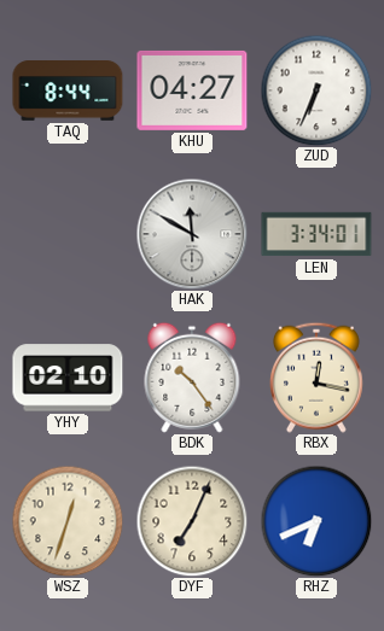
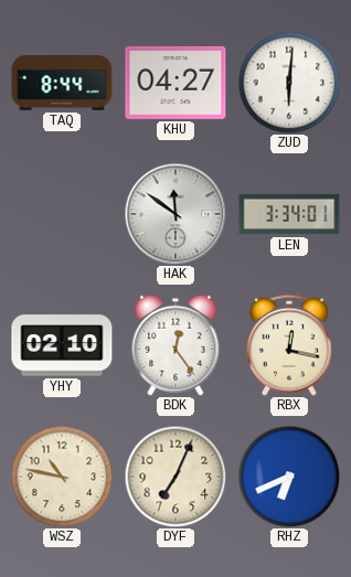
ZUD: 6:34 -> 6:01
HAK: 11:50 -> 11:51
BDK: 10:24 -> 12:24
WSZ: 12:33 -> 10:47
